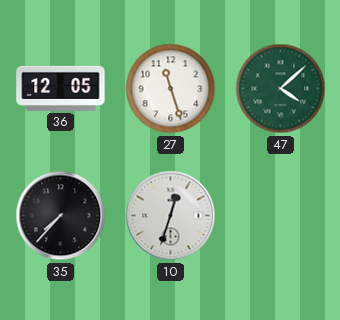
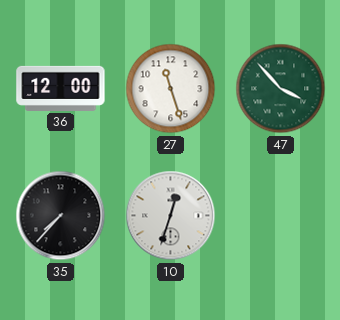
36: 12:05 -> 12:00
47: 4:08 -> 3:53
